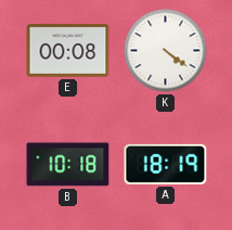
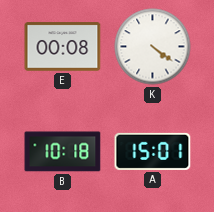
A: 18:19 -> 15:01
